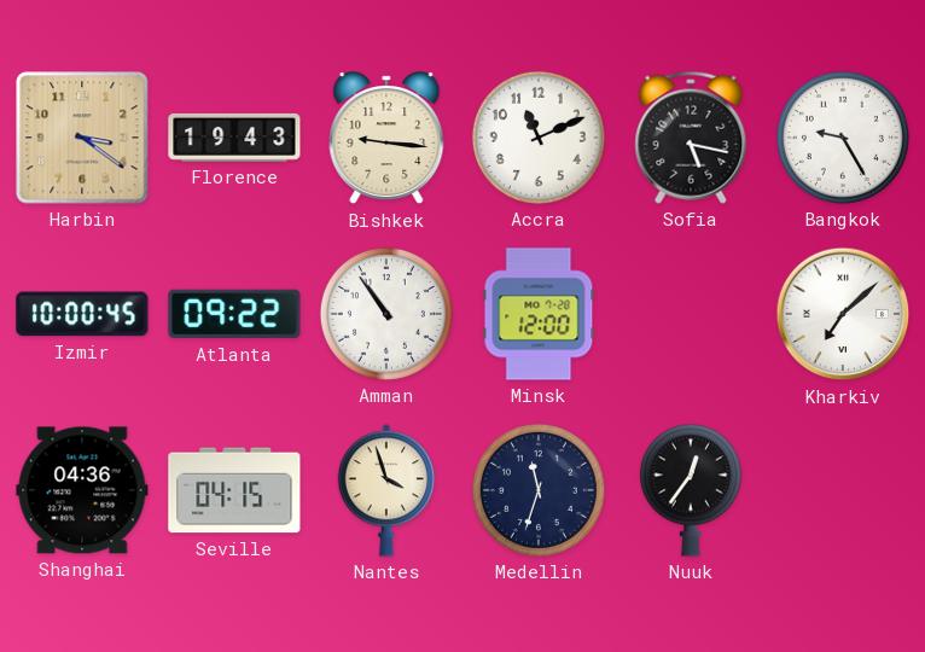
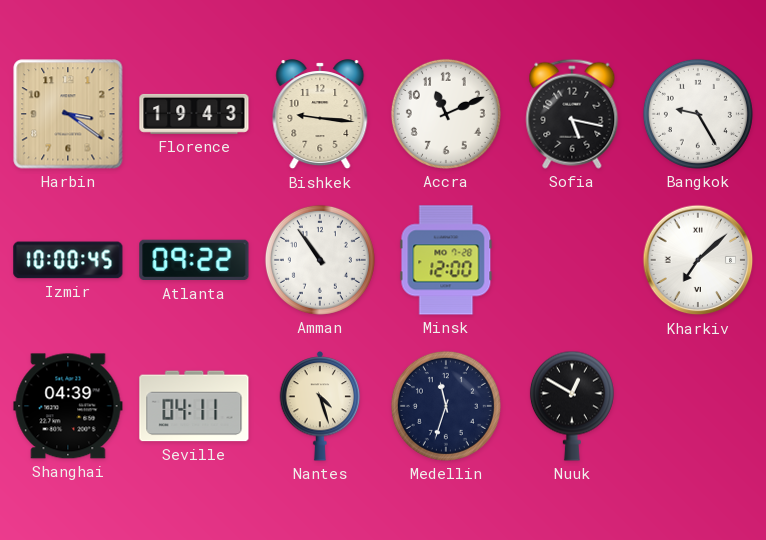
Shanghai: 04:36 -> 04:39
Seville: 04:15 -> 04:11
Nantes: 3:57 -> 4:27
Nuuk: 12:36 -> 12:50
